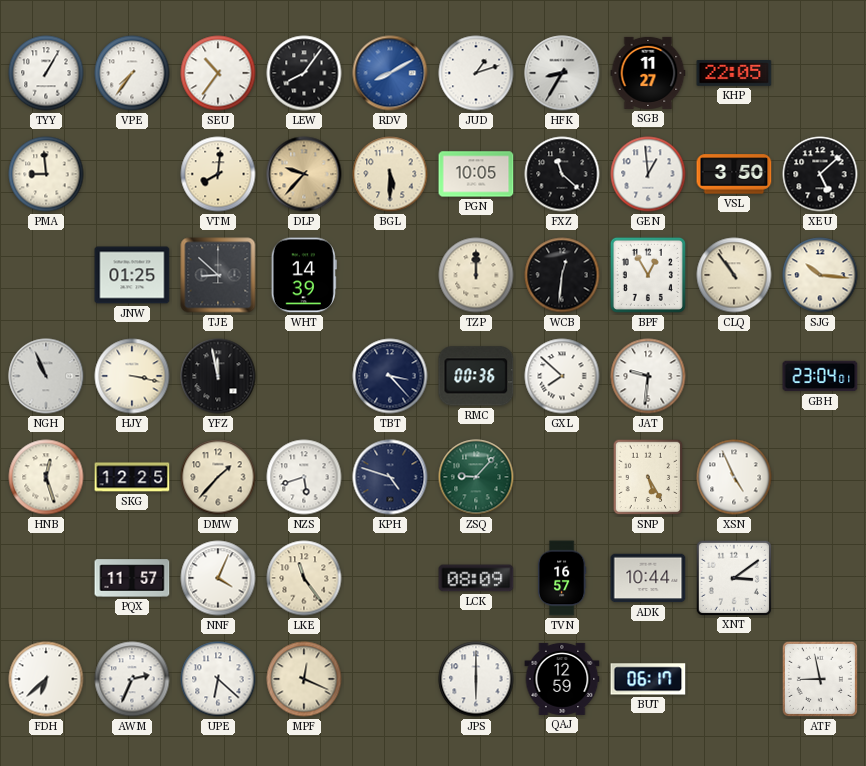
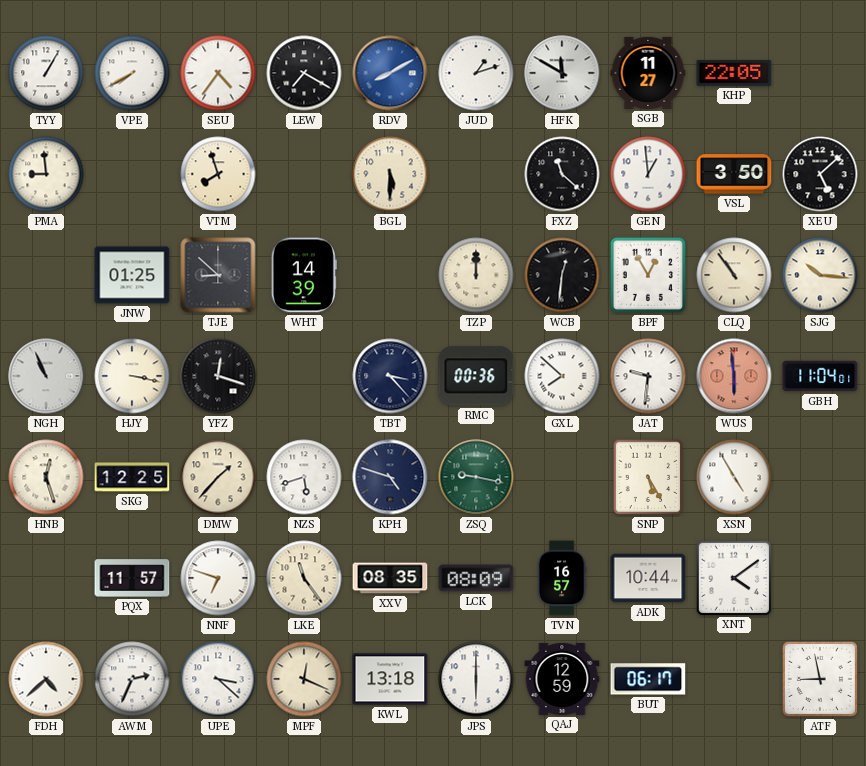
VPE: 7:36 -> 7:40
SEU: 10:36 -> 4:36
LEW: 8:06 -> 7:20
HFK: 8:35 -> 11:50
VTM: 8:01 -> 7:57
DLP: 9:37 -> none
PGN: 10:05 -> none
YFZ: 11:58 -> 12:18
WUS: none -> 5:59
GBH: 23:04 -> 11:04
ZSQ: 9:07 -> 9:17
XSN: 4:56 -> 4:55
NNF: 4:04 -> 6:48
XXV: none -> 08:35
XNT: 3:09 -> 4:09
FDH: 6:38 -> 4:38
UPE: 6:22 -> 3:22
KWL: none -> 13:18
